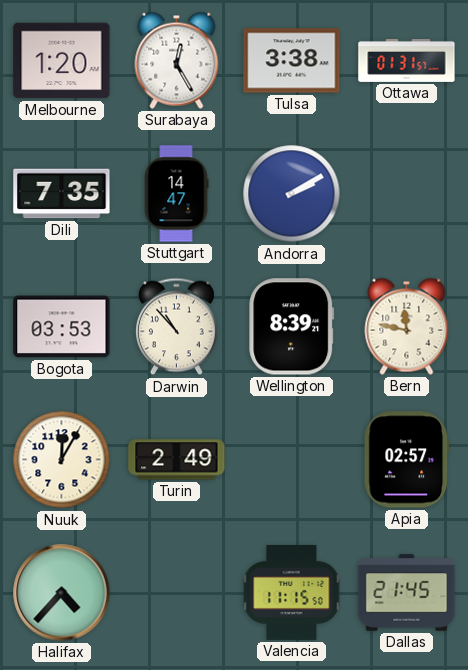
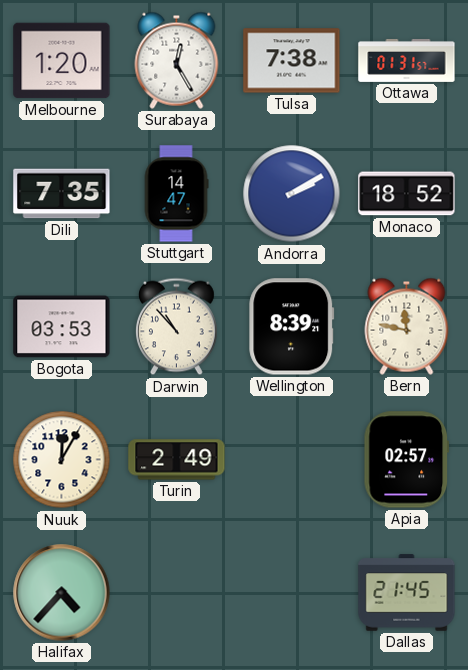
Tulsa: 3:38 -> 7:38
Monaco: none -> 18:52
Valencia: 11:15 -> none
